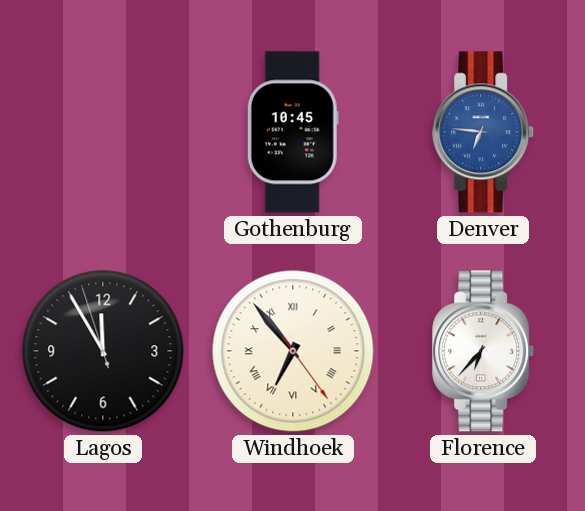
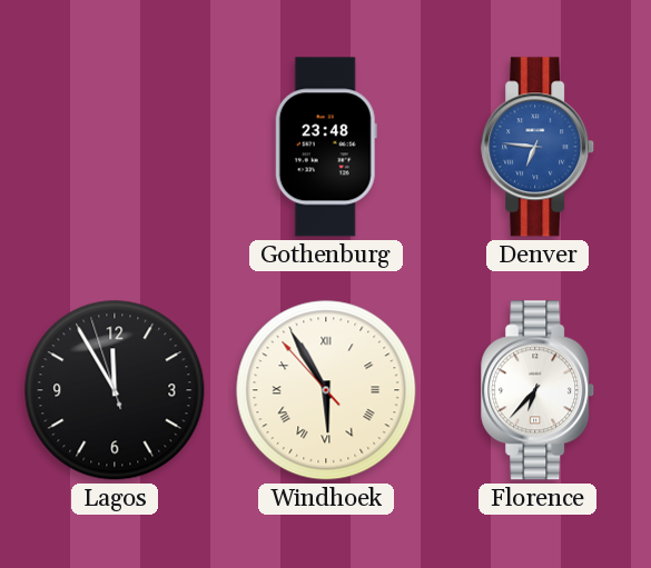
Gothenburg: 10:45 -> 23:48
Windhoek: 6:53 -> 5:54
